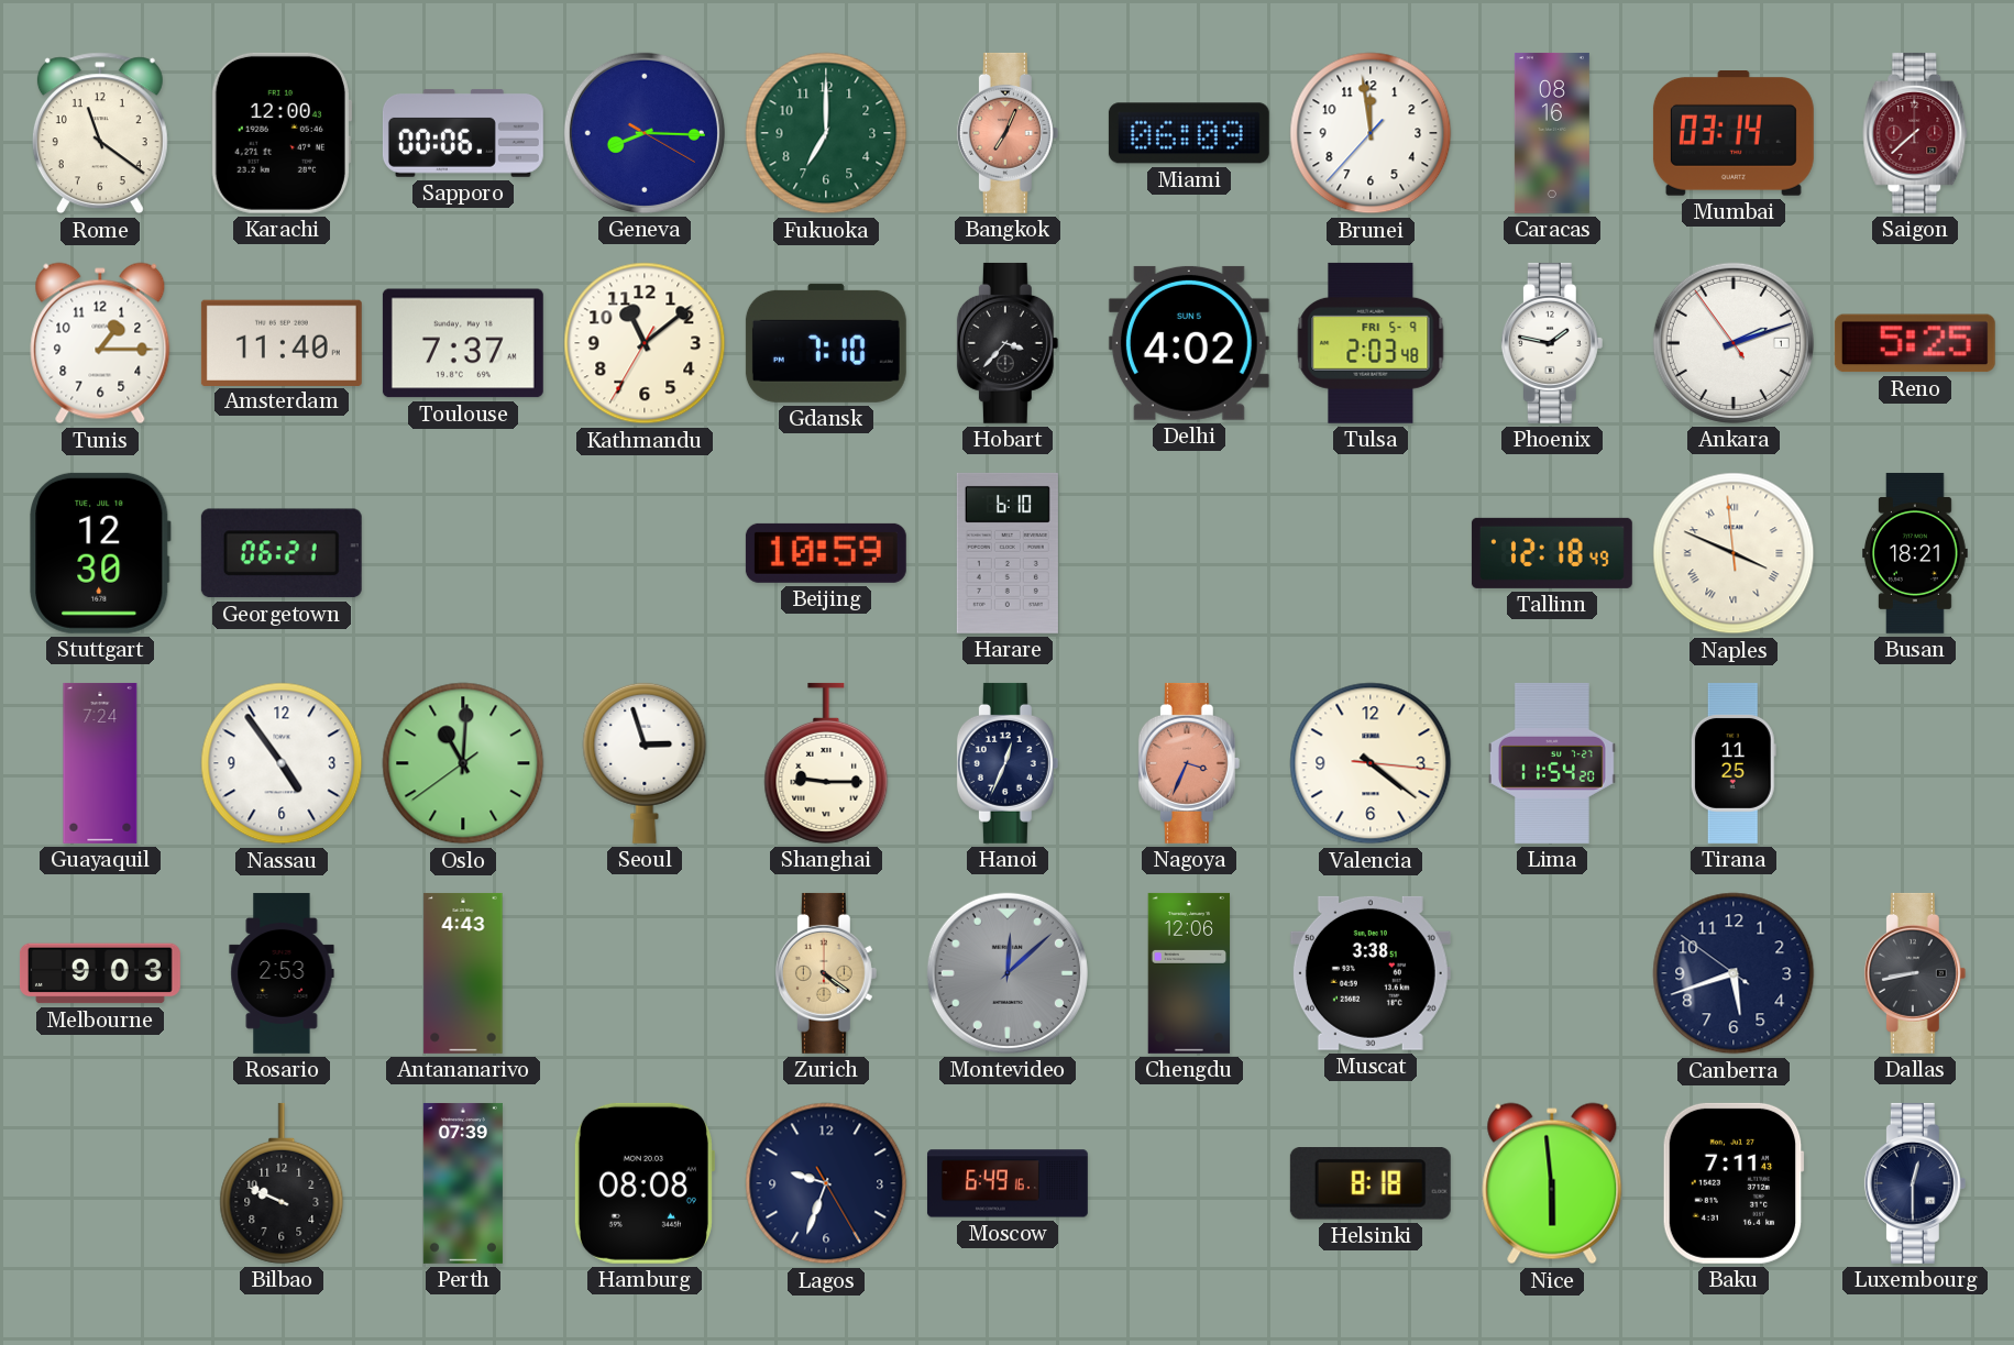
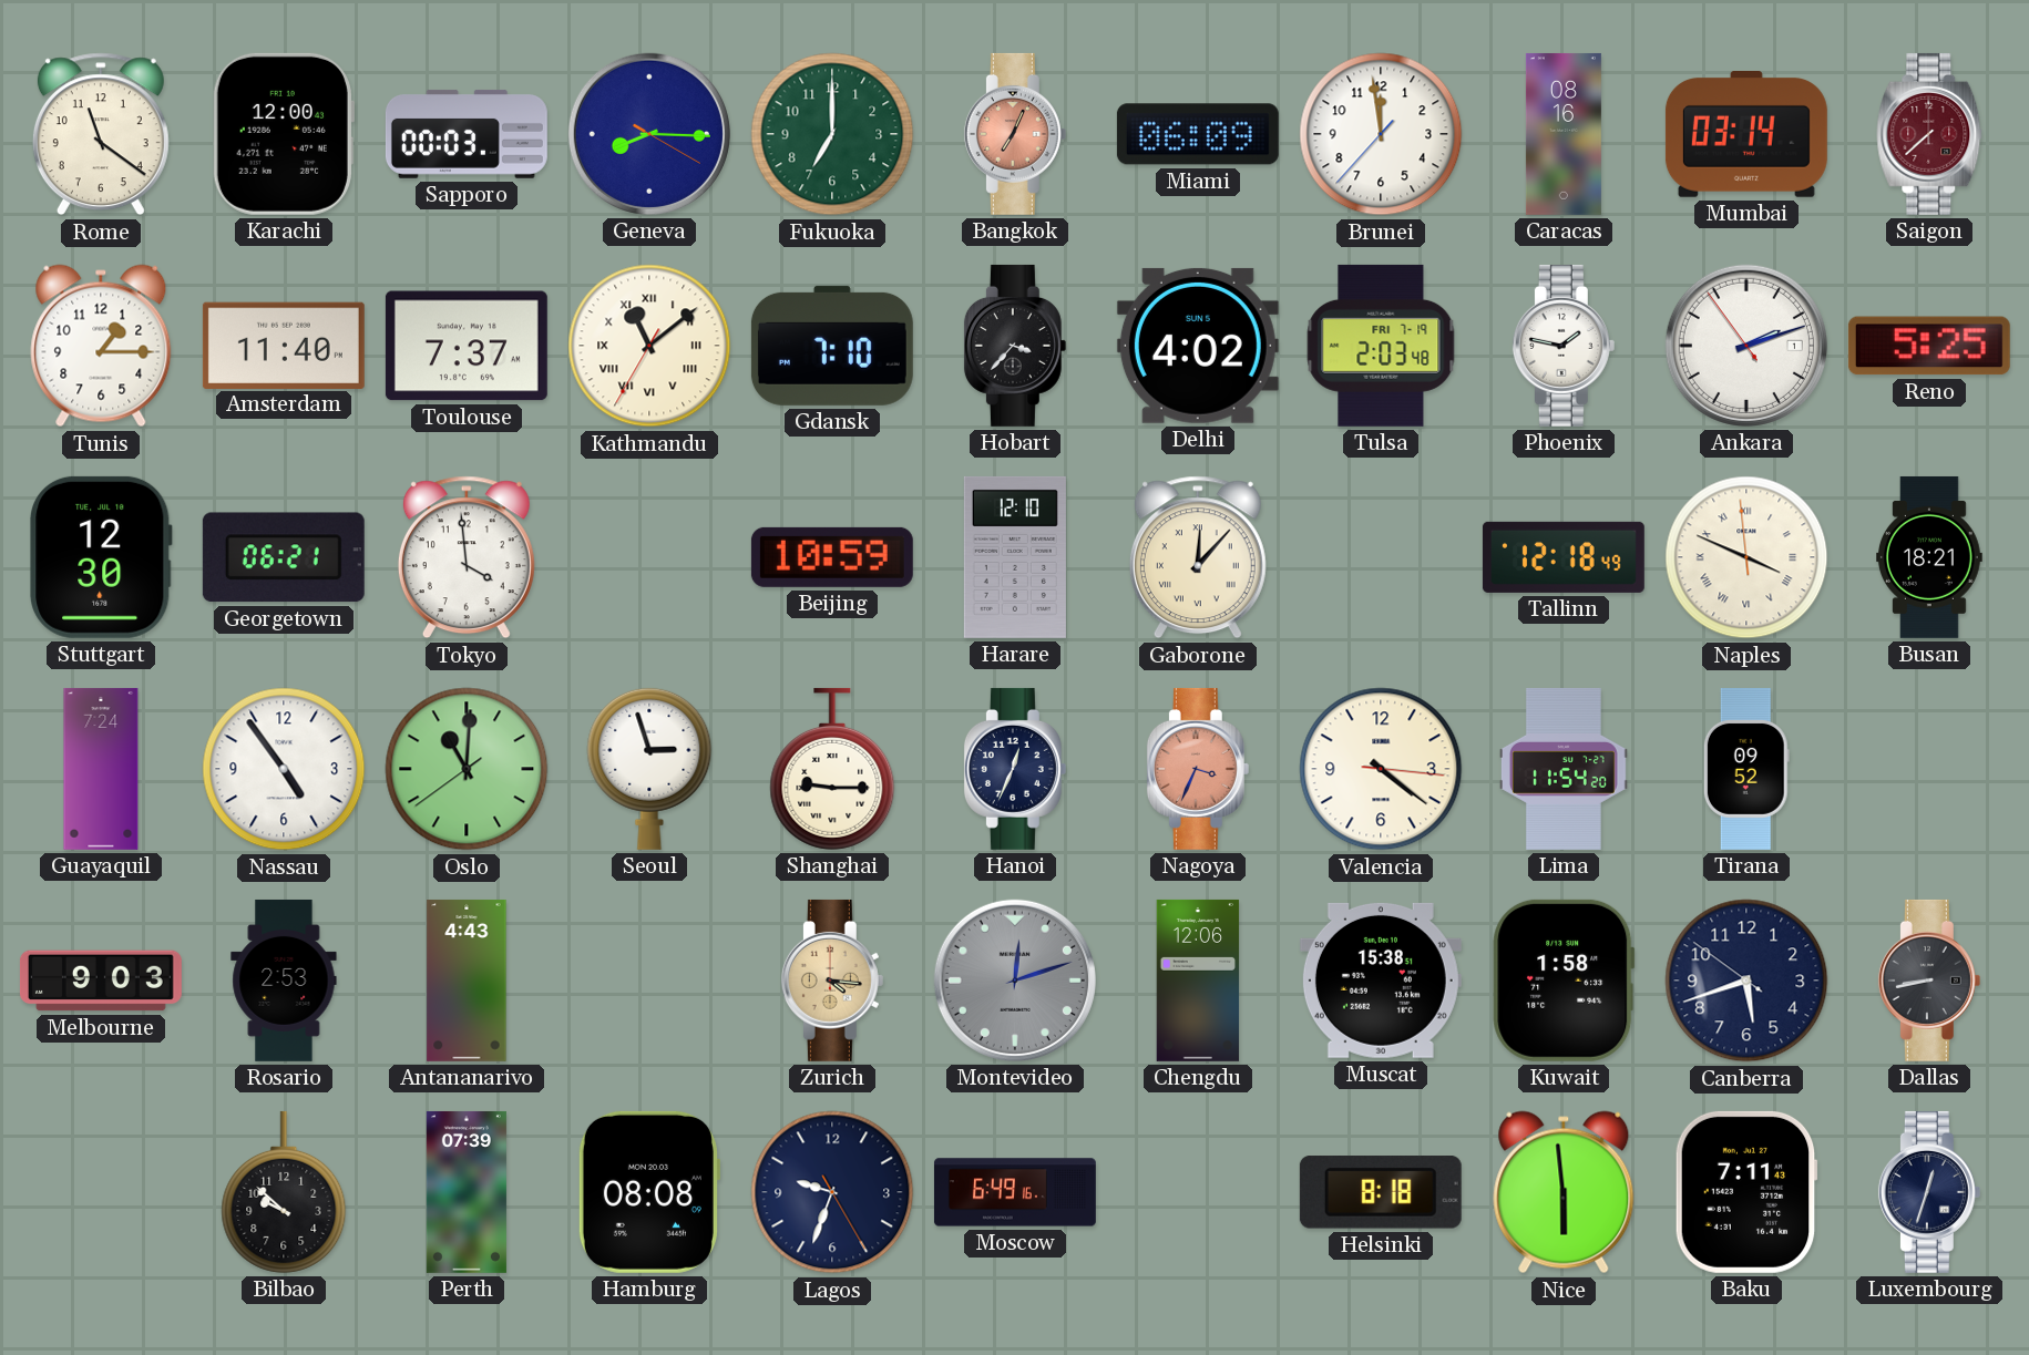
Sapporo: 00:06 -> 00:03
Kathmandu numerals: Arabic -> Roman
Tulsa date: FRI 5-9 -> FRI 7-19
Tokyo: none -> 3:59
Harare: 6:10 -> 12:10
Gaborone: none -> 12:07
Tirana: 11:25 -> 09:52
Zurich: 4:21 -> 4:16
Montevideo: 12:08 -> 12:12
Muscat: 3:38 -> 15:38
Kuwait: none -> 1:58
Bilbao: 9:49 -> 9:52
Luxembourg: 12:30 -> 12:33
